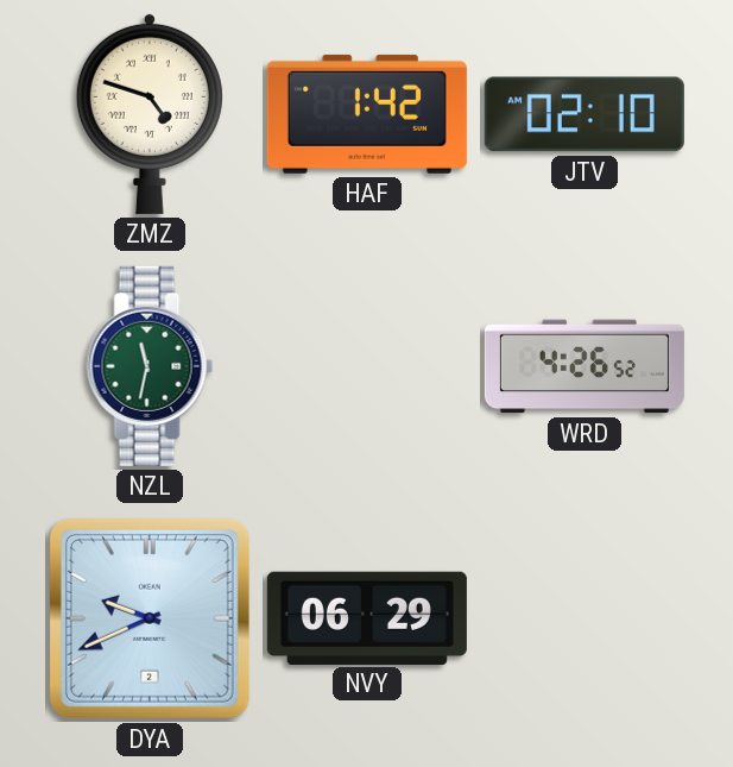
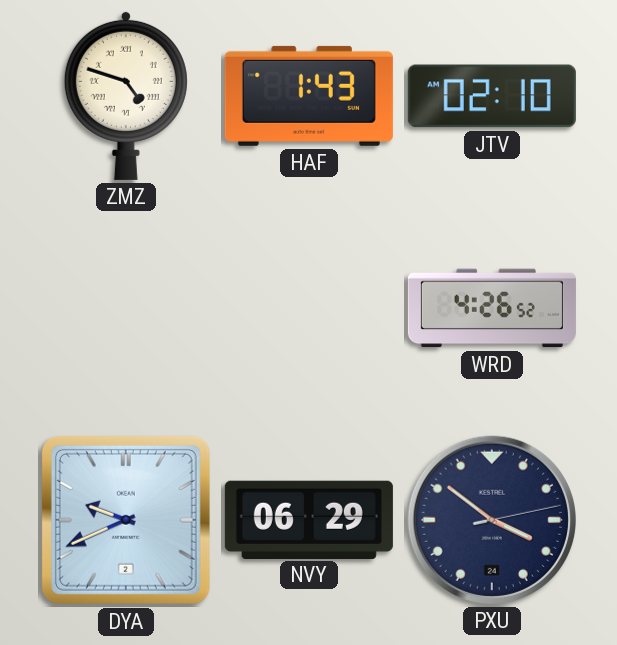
HAF: 1:42 -> 1:43
NZL: 11:32 -> none
PXU: none -> 3:51
